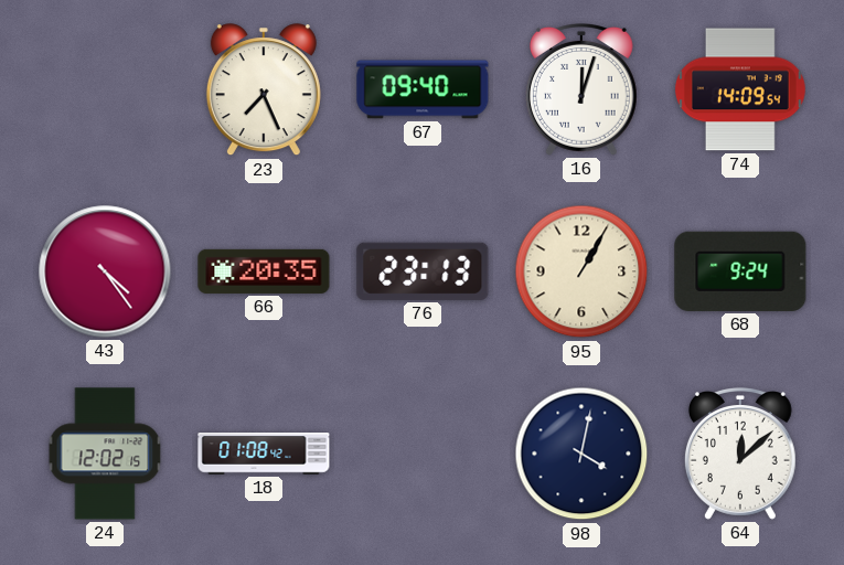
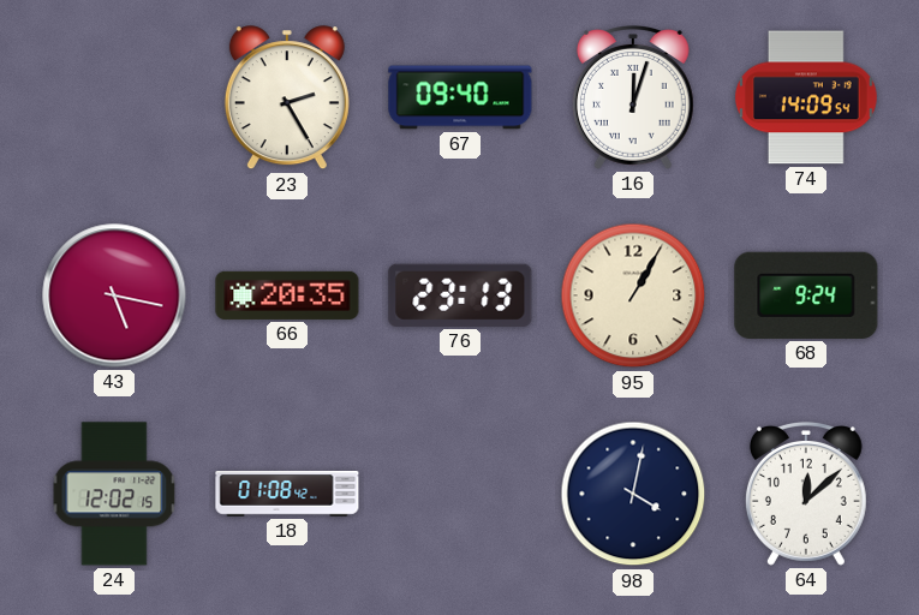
23: 7:26 -> 2:25
43: 4:24 -> 5:17
